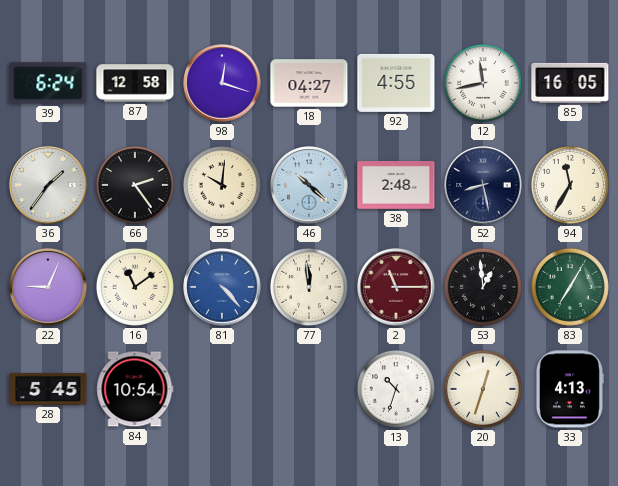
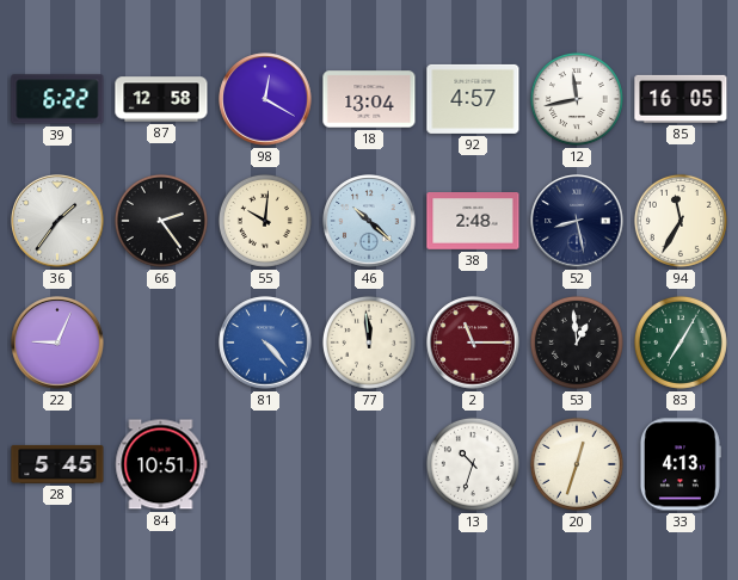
39: 6:24 -> 6:22
98: 12:18 -> 12:20
18: 04:27 -> 13:04
92: 4:55 -> 4:57
16: 11:09 -> none
84: 10:54 -> 10:51
